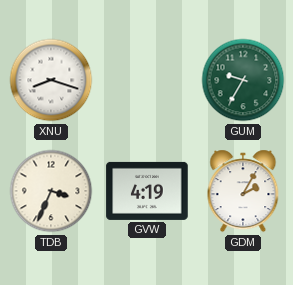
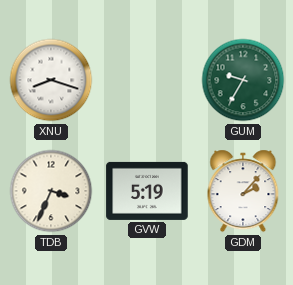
GVW: 4:19 -> 5:19
GDM: 2:05 -> 2:07
